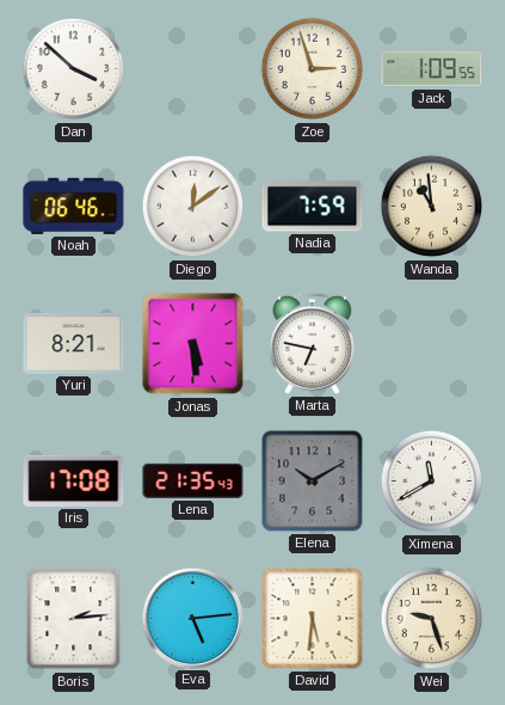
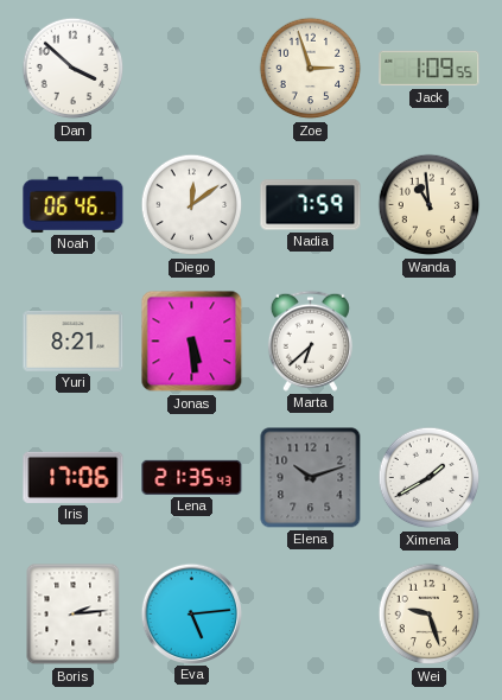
Marta: 6:47 -> 6:38
Iris: 17:08 -> 17:06
Elena: 10:10 -> 10:12
Ximena: 11:40 -> 1:40
David: 5:31 -> none
